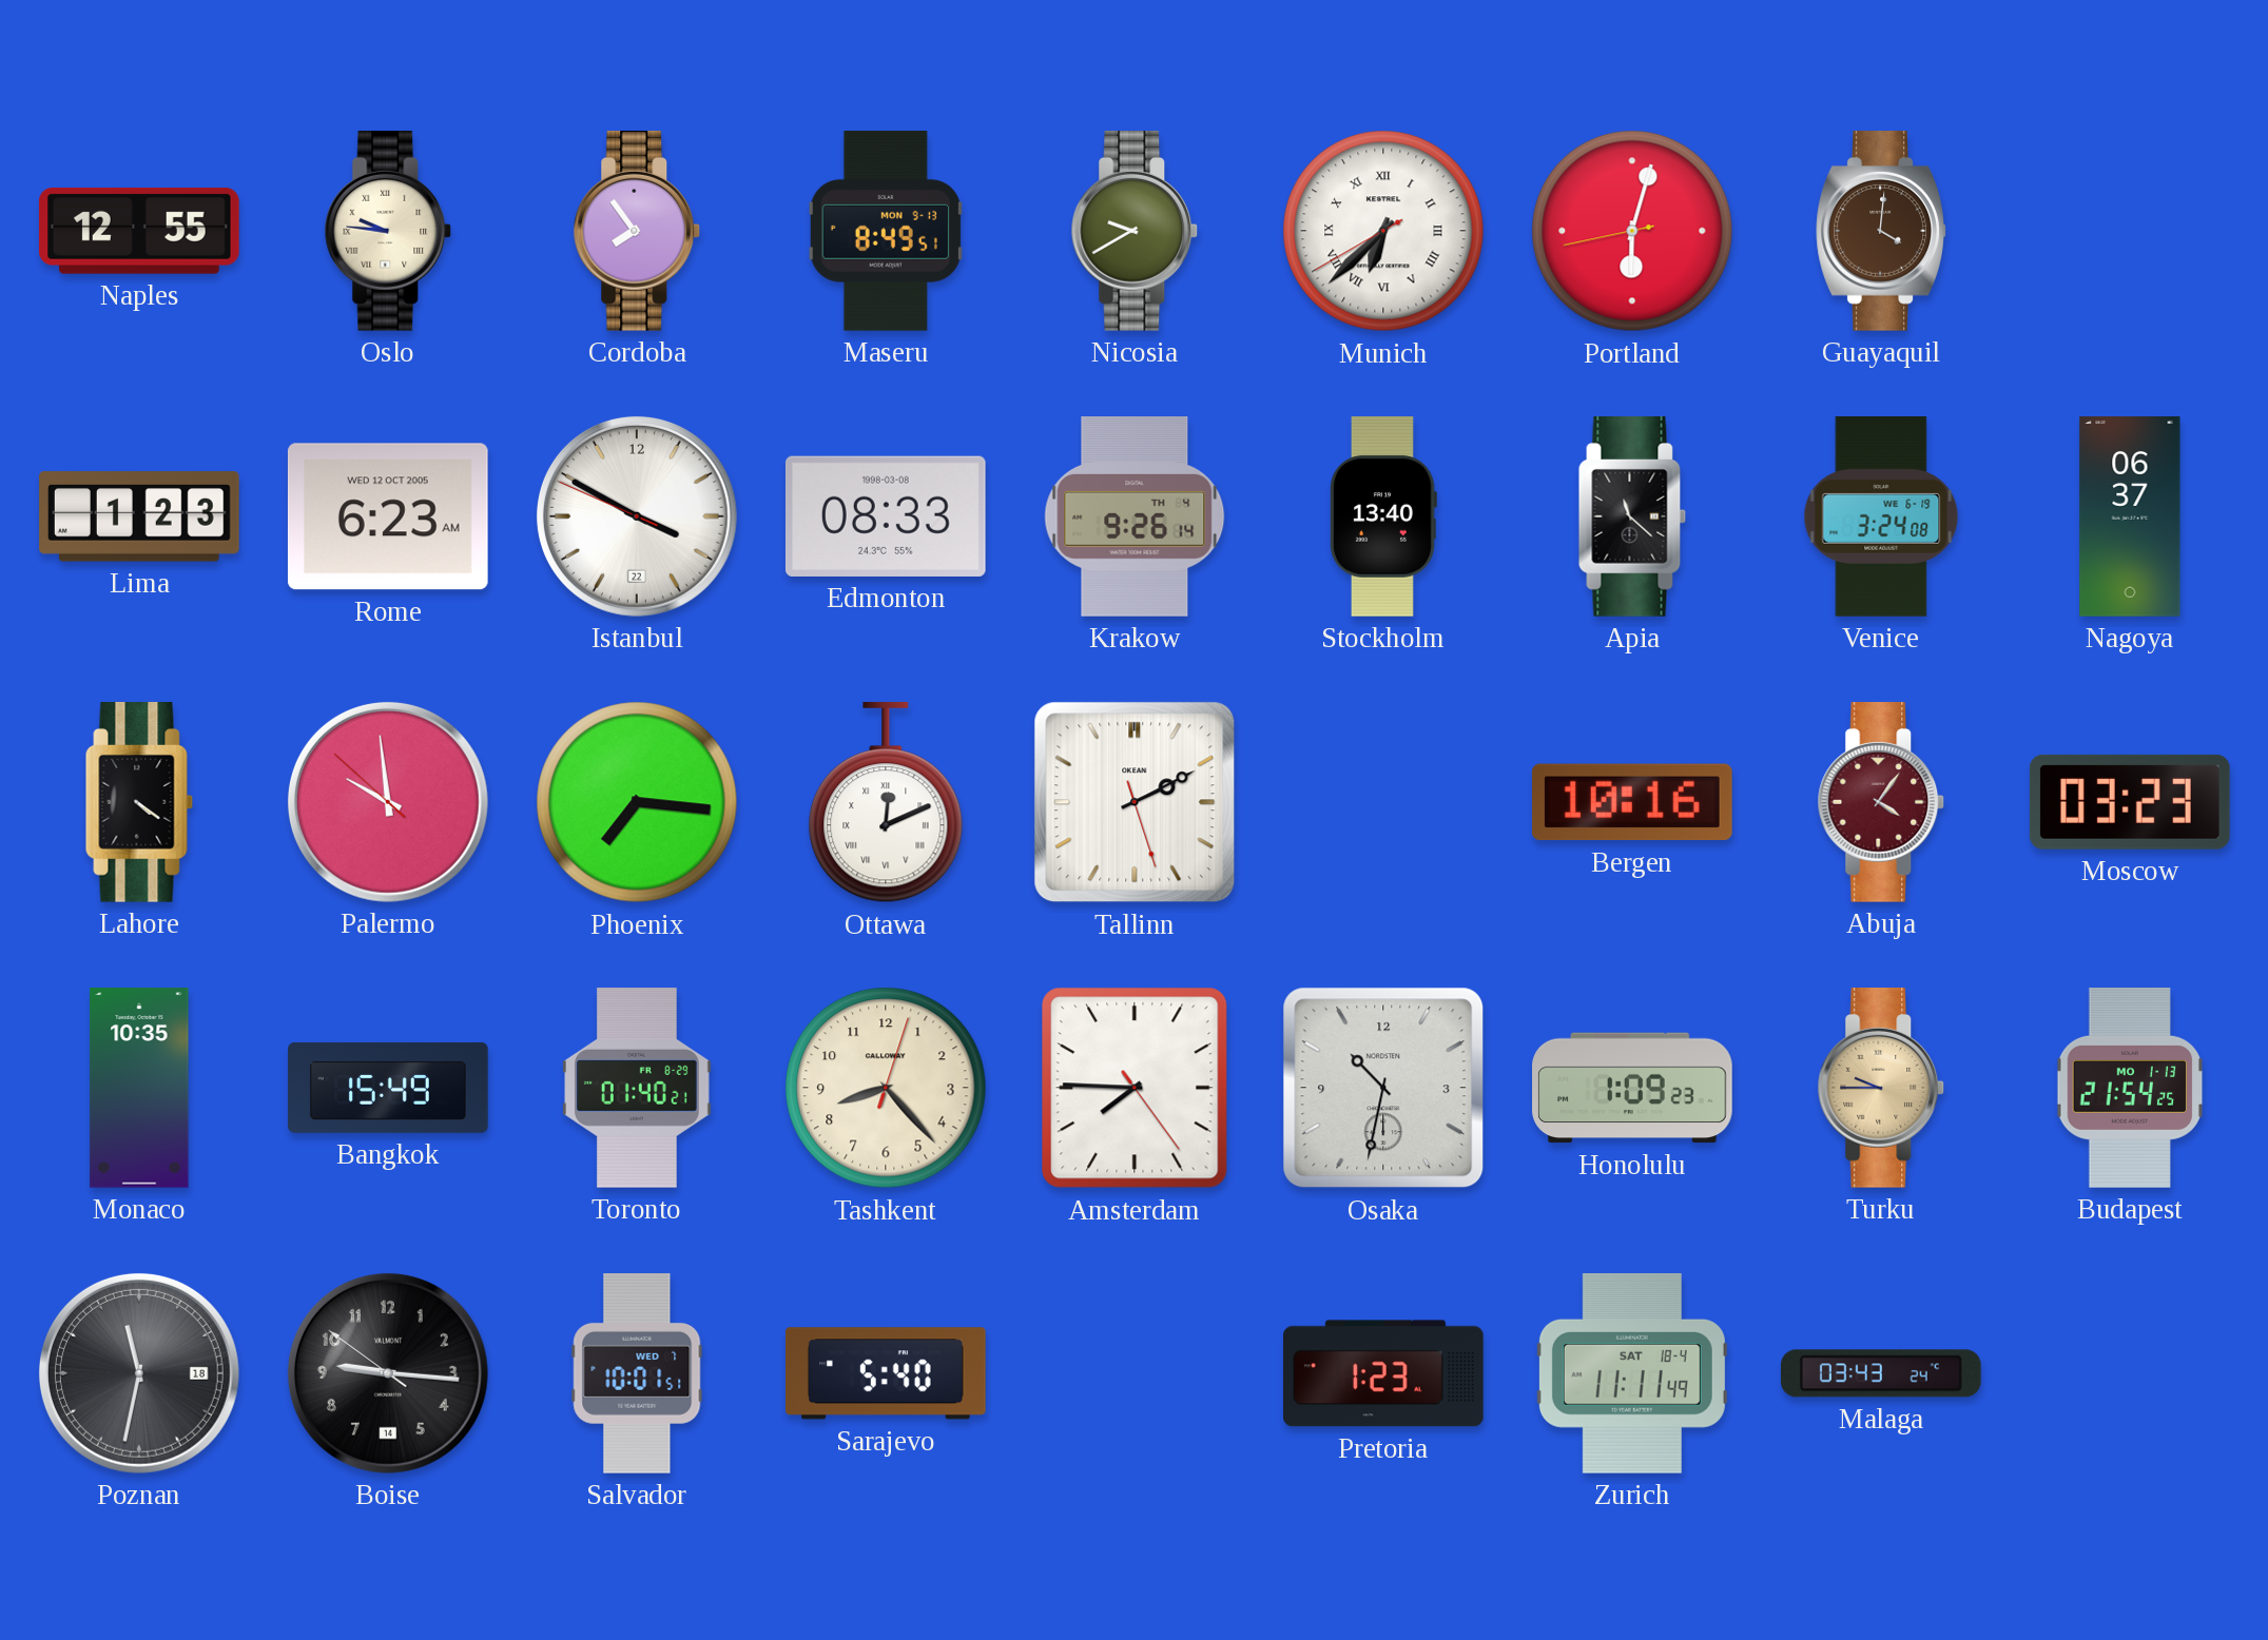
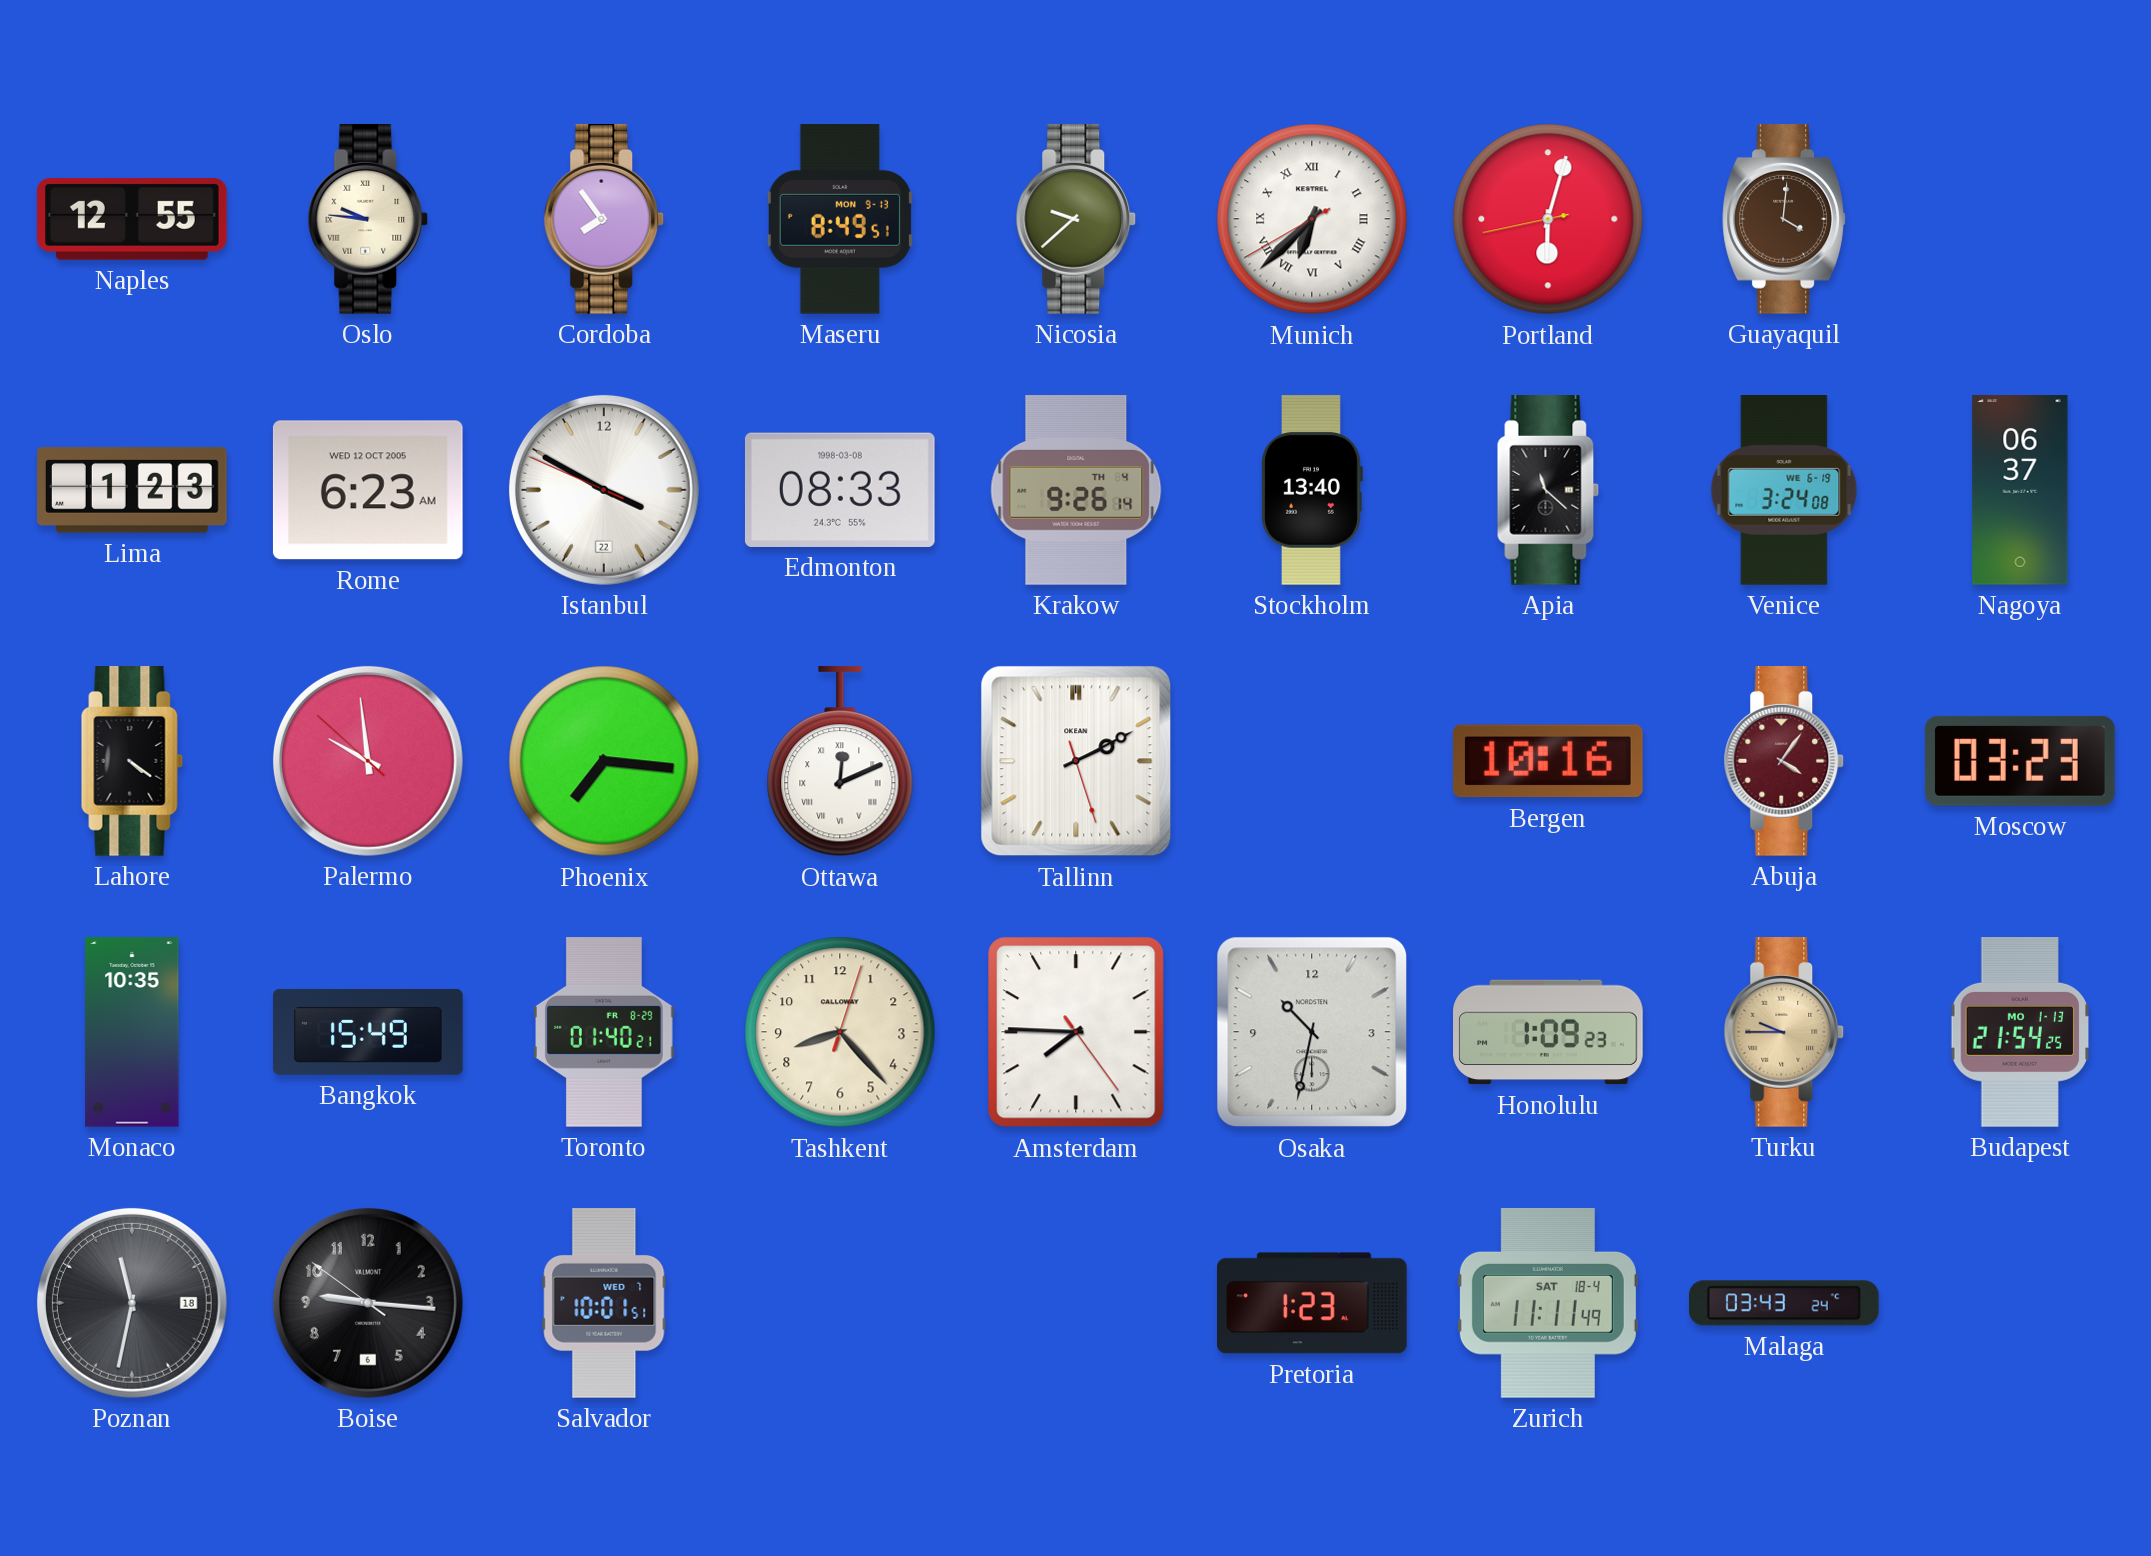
Nicosia: 9:40 -> 9:38
Boise date: 14 -> 6
Sarajevo: 5:40 -> none
